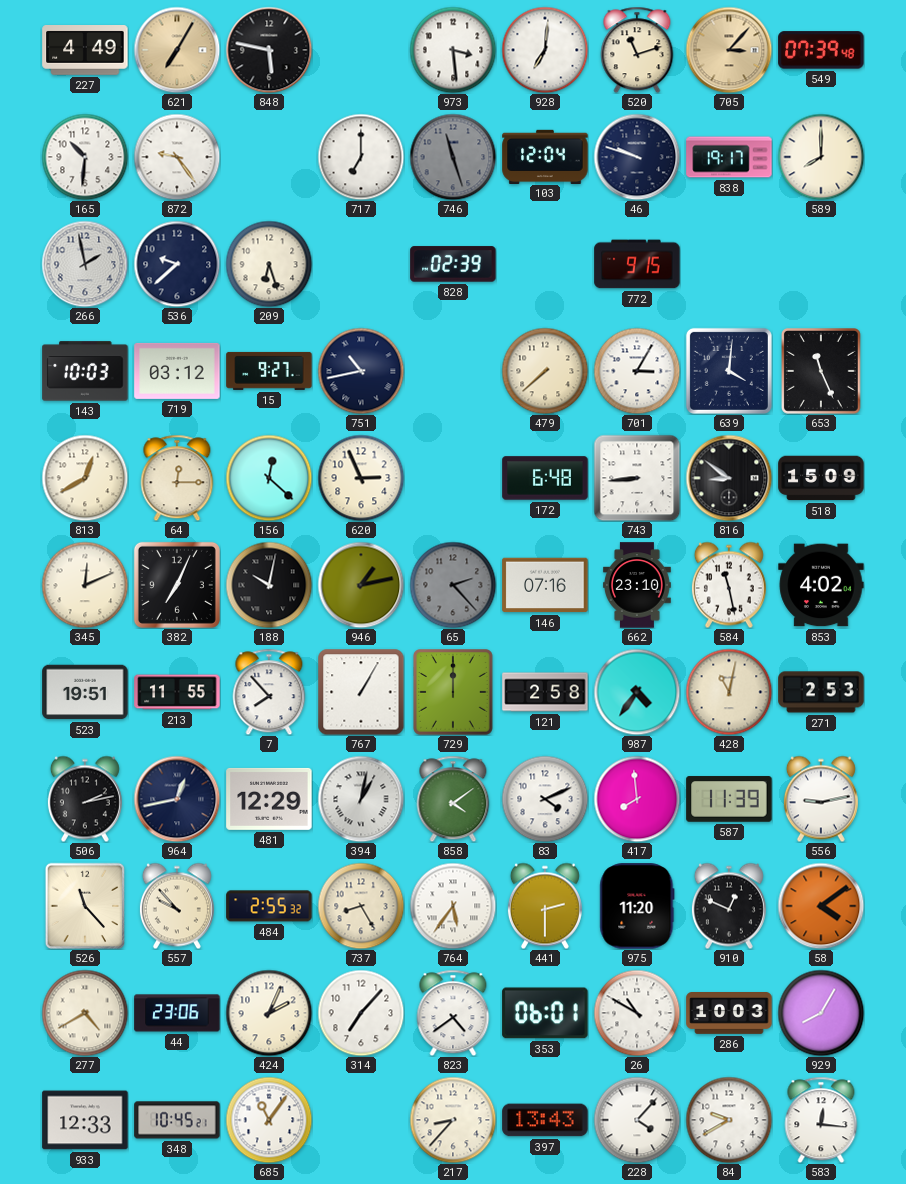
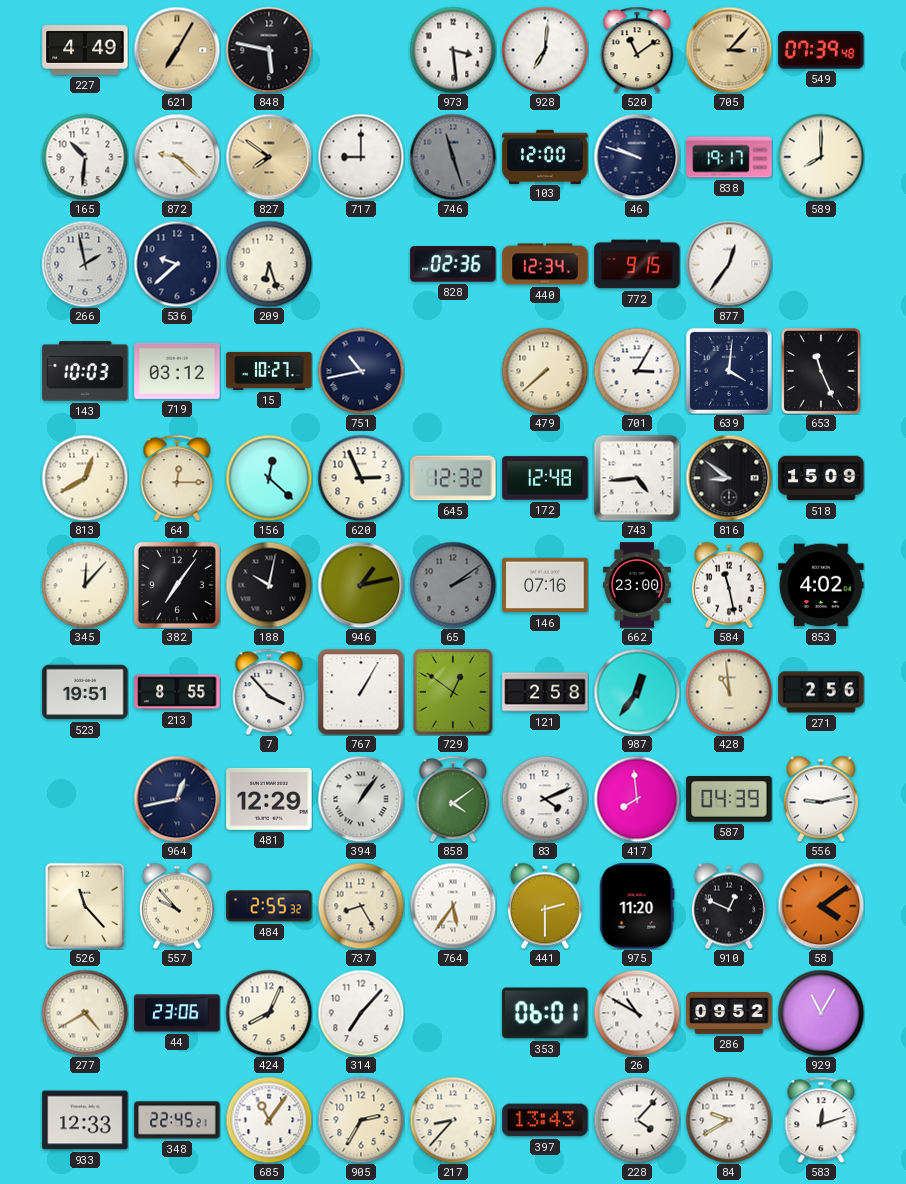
520: 11:12 -> 11:09
872: 9:24 -> 9:22
827: none -> 7:51
717: 7:00 -> 9:00
103: 12:04 -> 12:00
828: 02:39 -> 02:36
440: none -> 12:34
877: none -> 12:36
15: 9:27 -> 10:27
645: none -> 12:32
172: 6:48 -> 12:48
743: 8:44 -> 4:44
345: 12:11 -> 12:07
382: 7:04 -> 7:06
65: 2:23 -> 2:09
662: 23:10 -> 23:00
213: 11:55 -> 8:55
7: 7:53 -> 3:53
729: 12:00 -> 12:51
987: 4:36 -> 12:36
428: 11:02 -> 10:59
271: 2:53 -> 2:56
506: 2:13 -> none
394: 1:02 -> 1:06
587: 11:39 -> 04:39
424: 2:04 -> 8:04
823: 4:39 -> none
286: 10:03 -> 09:52
929: 8:05 -> 11:05
348: 10:45 -> 22:45
905: none -> 2:35
583: 12:16 -> 12:12
